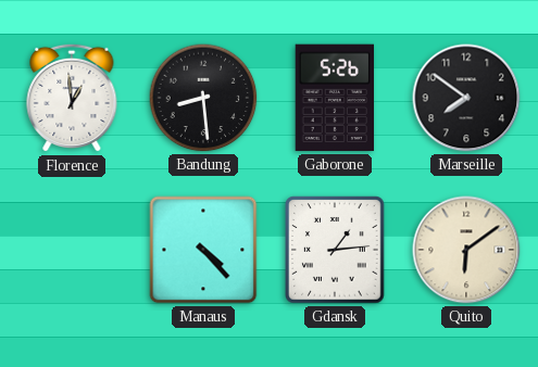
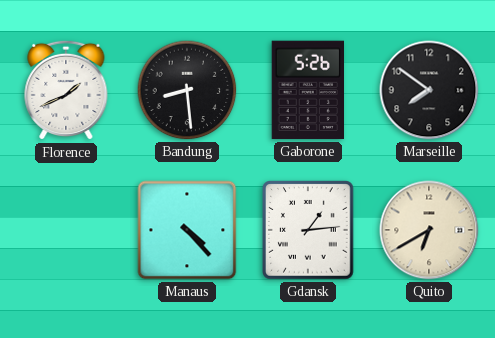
Florence: 12:59 -> 1:41
Quito: 6:09 -> 6:40
